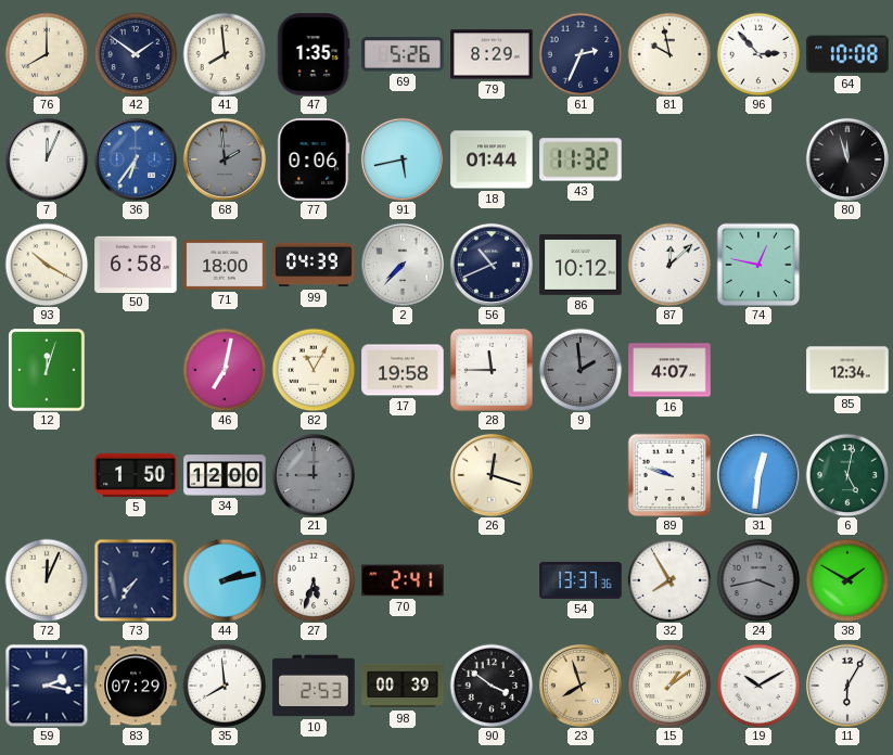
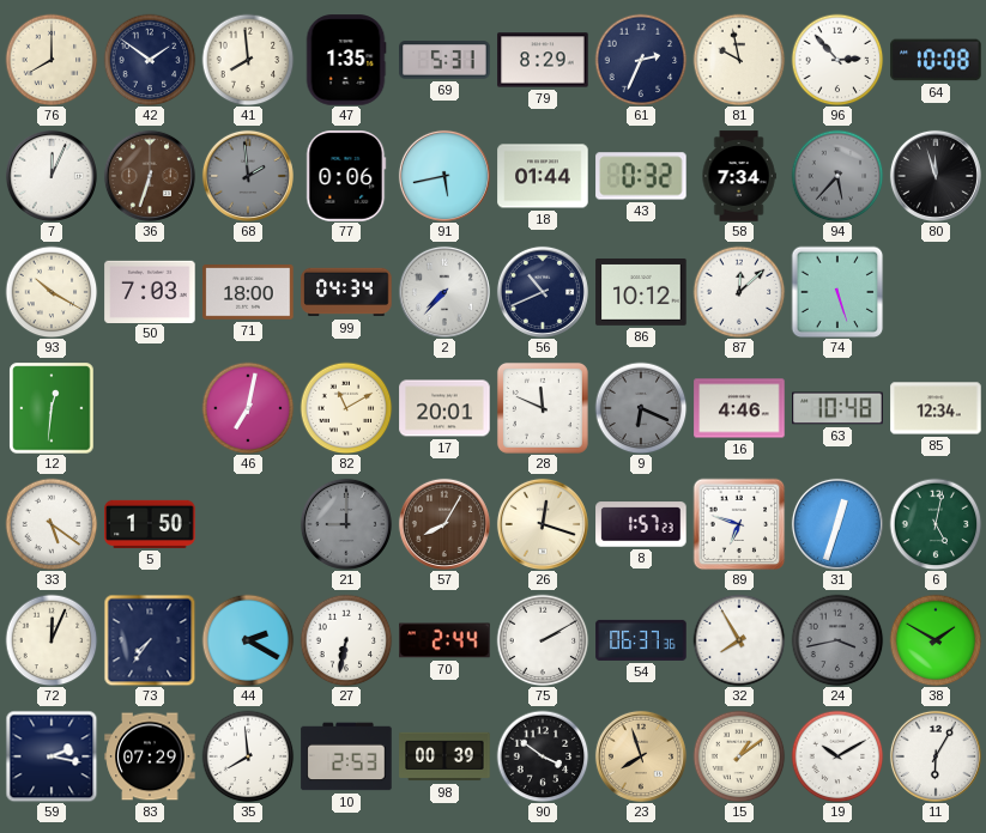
69: 5:26 -> 5:31
36: 6:36 -> 6:33
36 dial: blue -> brown
43: 11:32 -> 0:32
58: none -> 7:34
94: none -> 5:37
50: 6:58 -> 7:03
99: 04:39 -> 04:34
74: 12:47 -> 5:27
12: 12:03 -> 12:31
82: 11:05 -> 11:10
17: 19:58 -> 20:01
28: 11:45 -> 11:49
9: 1:59 -> 6:19
16: 4:07 -> 4:46
63: none -> 10:48
33: none -> 5:21
34: 12:00 -> none
57: none -> 8:05
8: none -> 1:57
89: 9:48 -> 6:48
31: 12:31 -> 12:33
44: 2:13 -> 2:20
27: 5:33 -> 6:32
70: 2:41 -> 2:44
75: none -> 2:10
54: 13:37 -> 06:37
